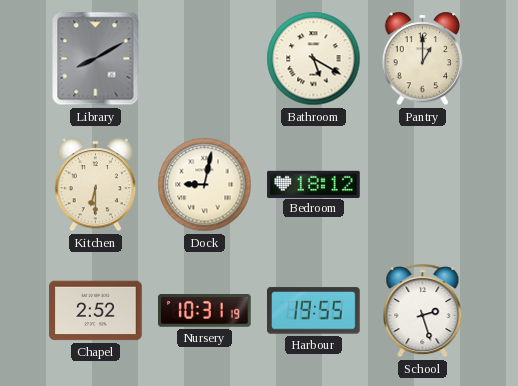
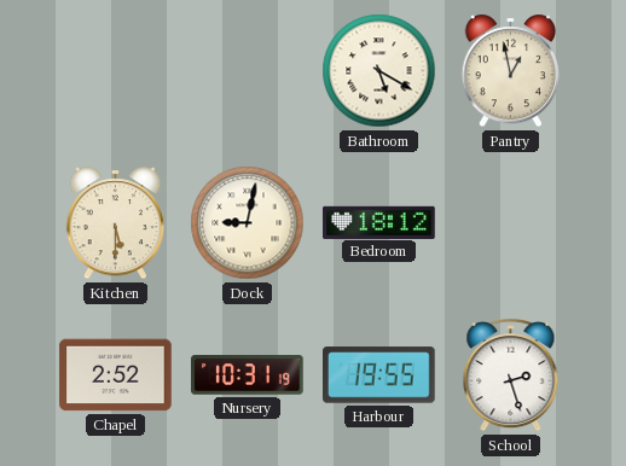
Library: 8:10 -> none
Pantry: 1:00 -> 12:58
Kitchen: 6:30 -> 5:30
